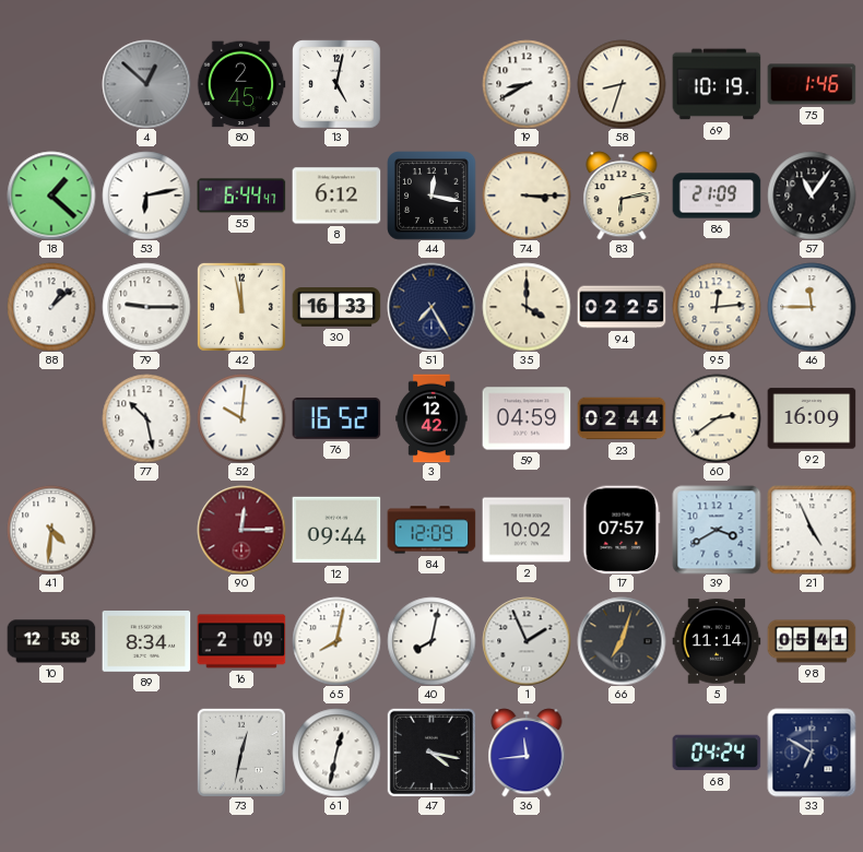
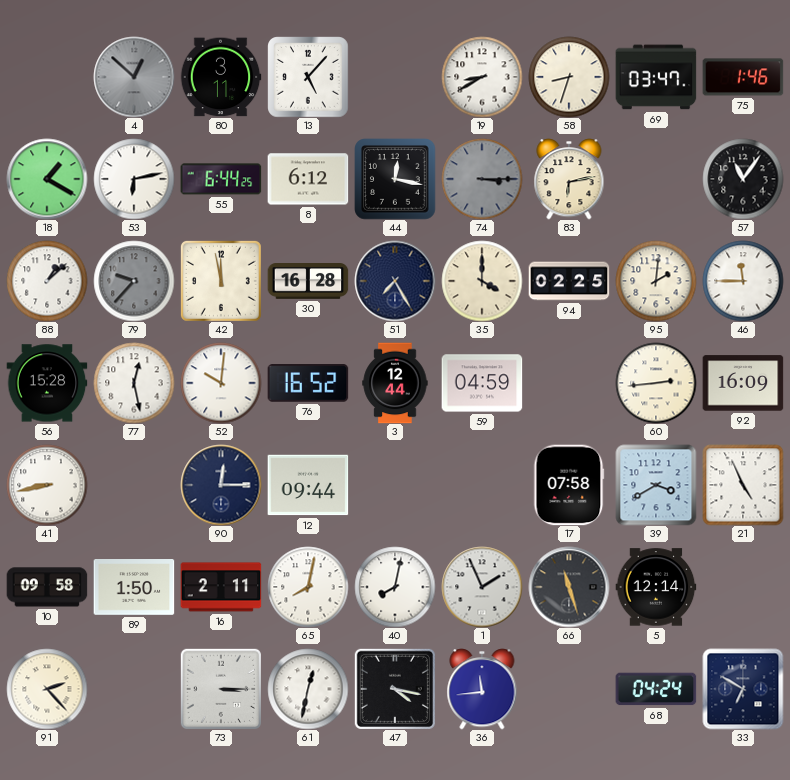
80: 2:45 -> 3:11
13: 5:02 -> 5:07
69: 10:19 -> 03:47
18: 1:22 -> 1:20
55: 6:44:47 -> 6:44:25
74 dial: cream -> grey
86: 21:09 -> none
79: 9:15 -> 9:37
79 dial: white -> grey
30: 16:33 -> 16:28
95: 12:14 -> 2:01
56: none -> 15:28
77: 10:28 -> 12:28
3: 12:42 -> 12:44
23: 02:44 -> none
60: 2:39 -> 2:44
41: 4:31 -> 8:43
90 dial: burgundy -> navy
84: 12:09 -> none
2: 10:02 -> none
17: 07:57 -> 07:58
10: 12:58 -> 09:58
89: 8:34 -> 1:50
16: 2:09 -> 2:11
66: 7:03 -> 11:27
5: 11:14 -> 12:14
98: 05:41 -> none
91: none -> 2:23
73: 12:32 -> 3:15
